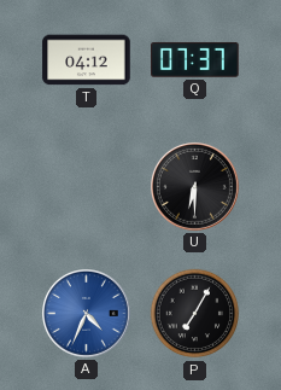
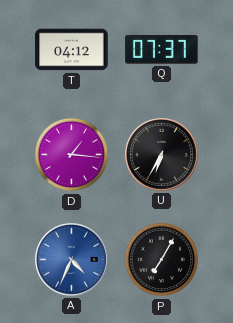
D: none -> 1:16
U: 6:30 -> 6:35
